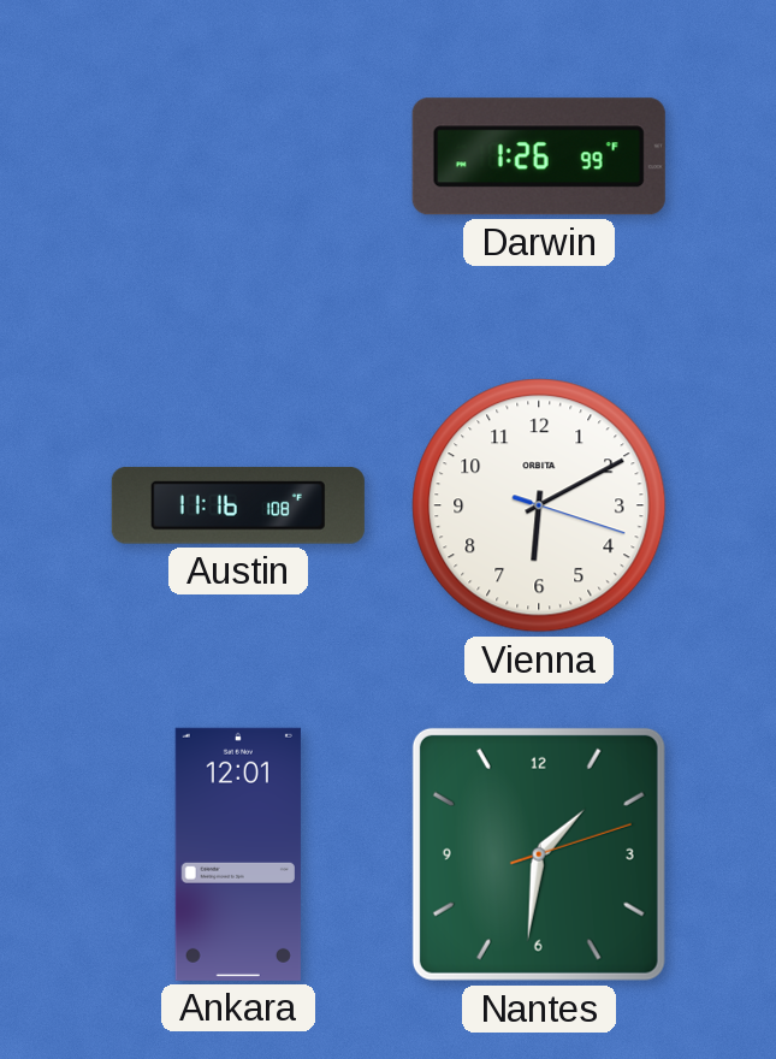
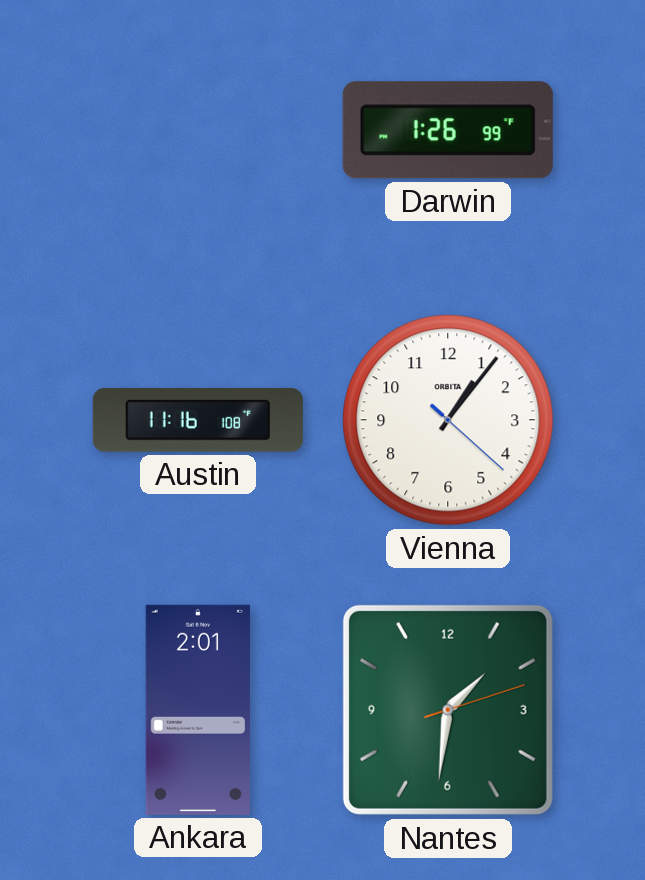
Vienna: 6:10 -> 1:06
Ankara: 12:01 -> 2:01
